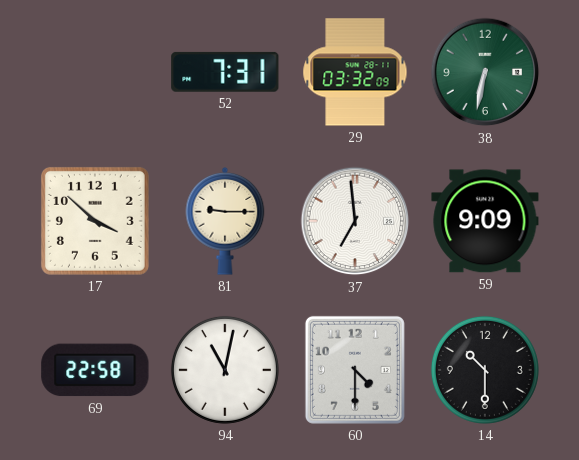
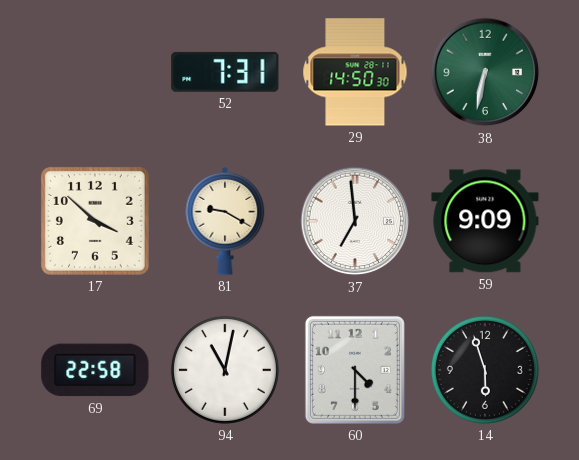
29: 03:32 -> 14:50
81: 9:15 -> 9:20
14: 10:30 -> 5:57
